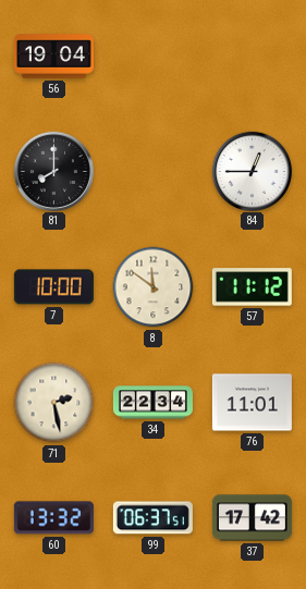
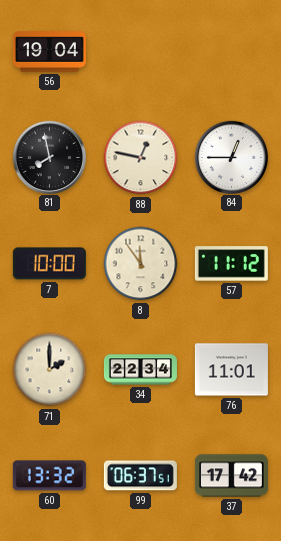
81: 8:00 -> 7:58
88: none -> 12:47
8: 11:51 -> 11:54
71: 2:28 -> 2:00
